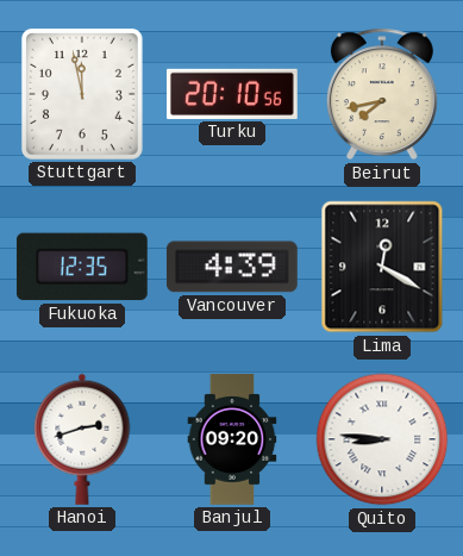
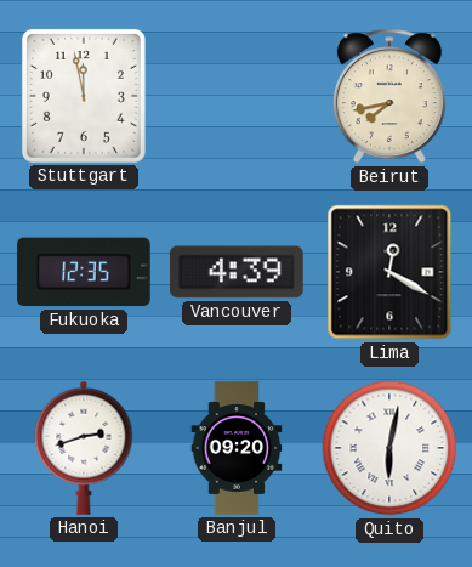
Turku: 20:10 -> none
Quito: 8:46 -> 6:02
